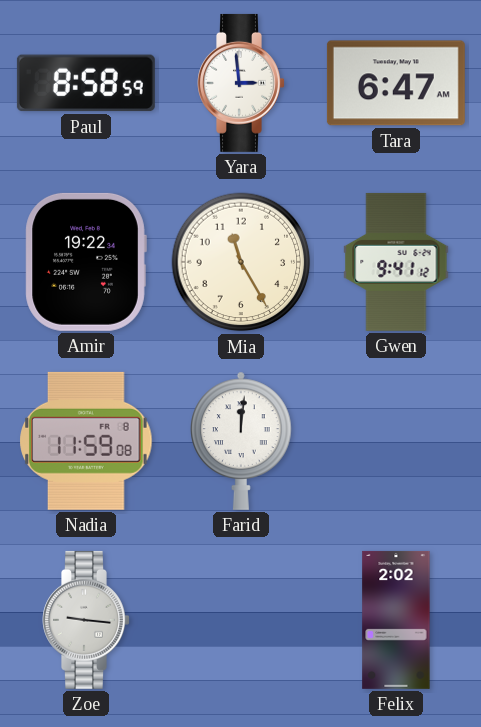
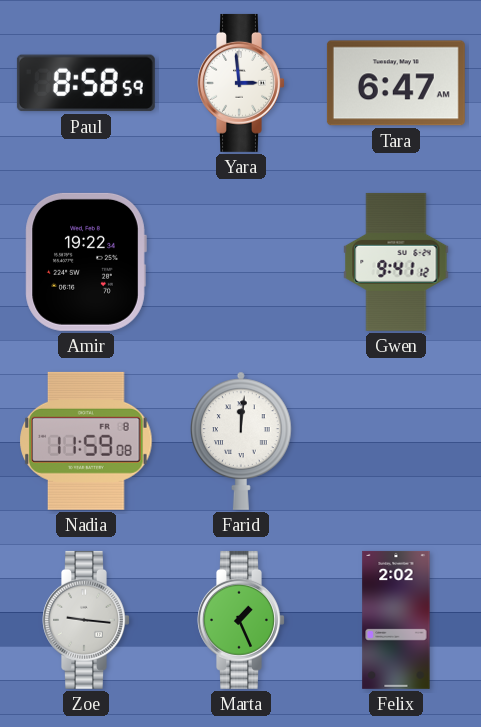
Mia: 11:25 -> none
Marta: none -> 1:26
